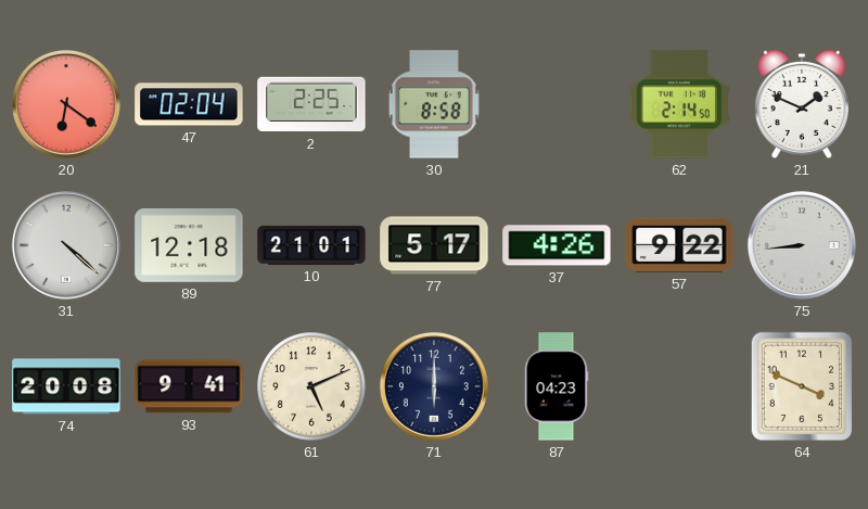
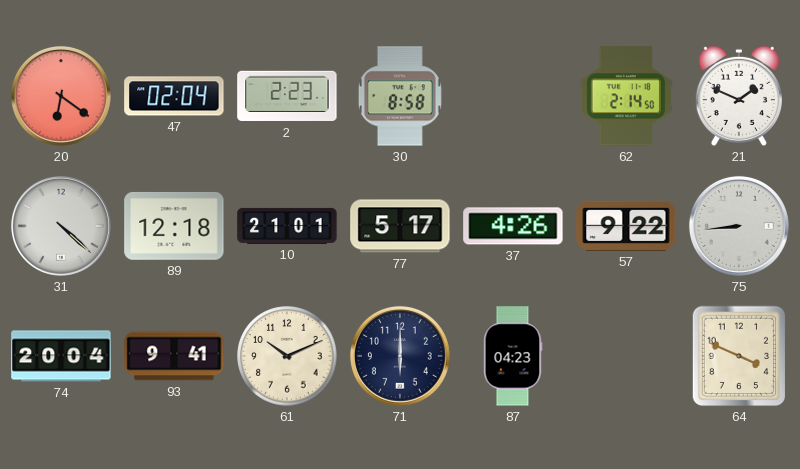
2: 2:25 -> 2:23
74: 20:08 -> 20:04
61: 5:11 -> 10:11
